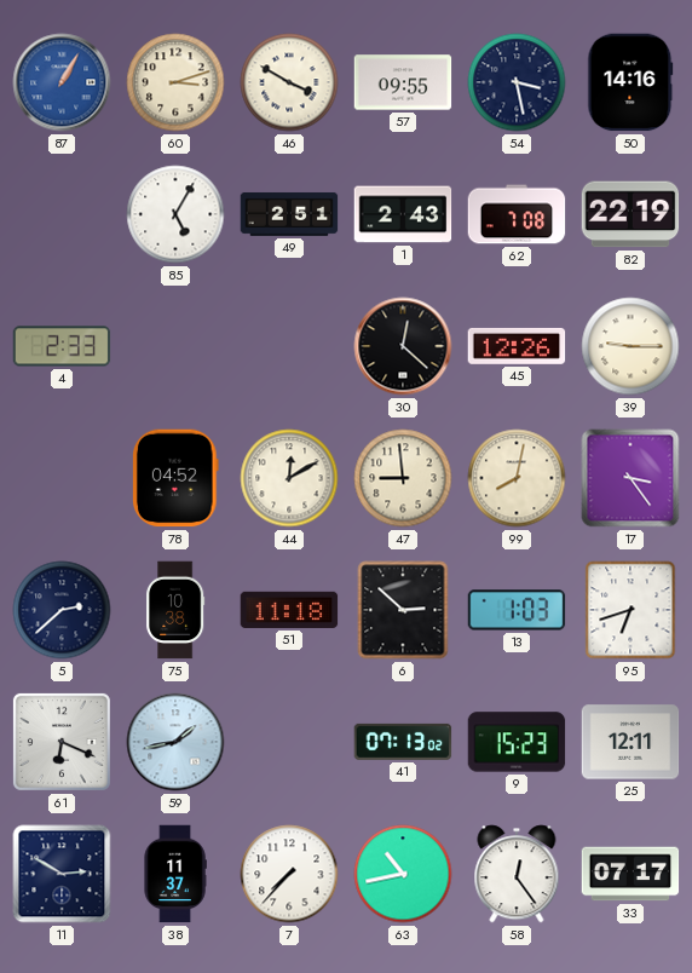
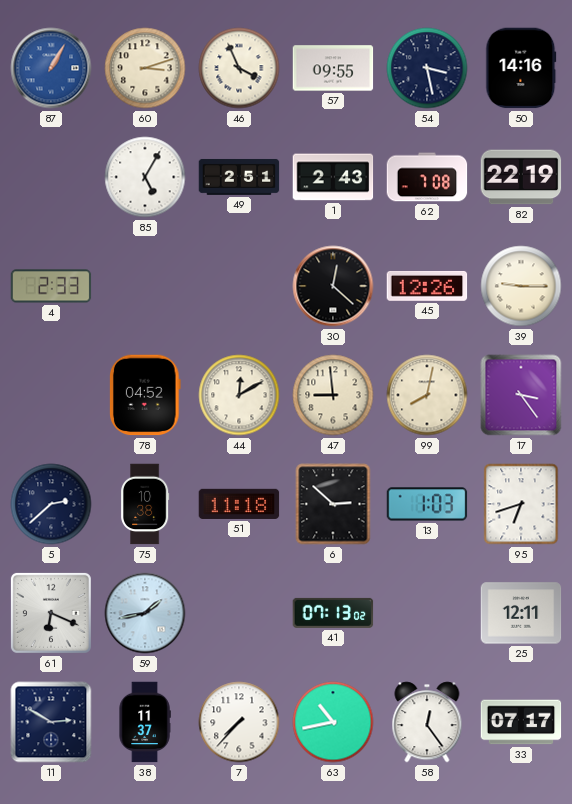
46: 3:50 -> 3:56
9: 15:23 -> none
